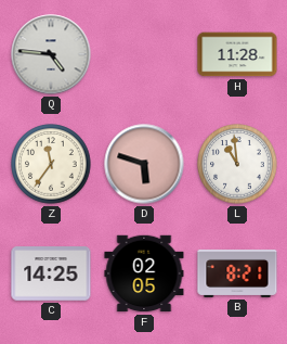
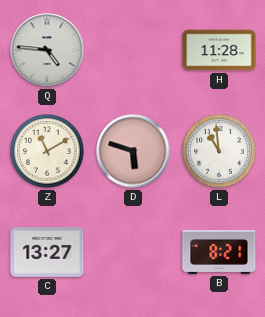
Z: 11:36 -> 11:10
C: 14:25 -> 13:27
F: 02:05 -> none
